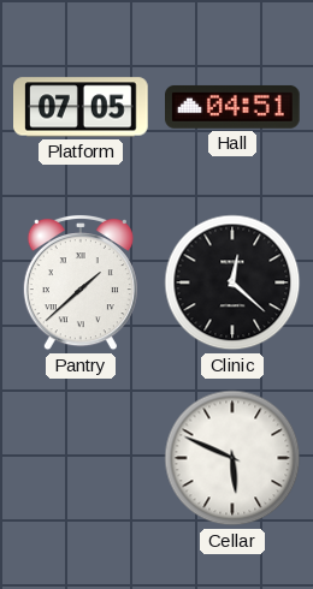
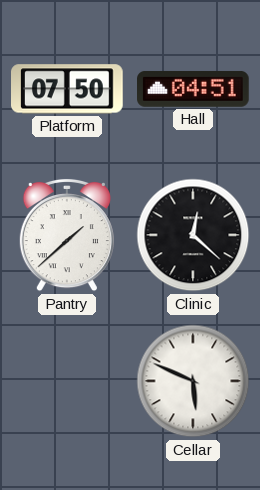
Platform: 07:05 -> 07:50
